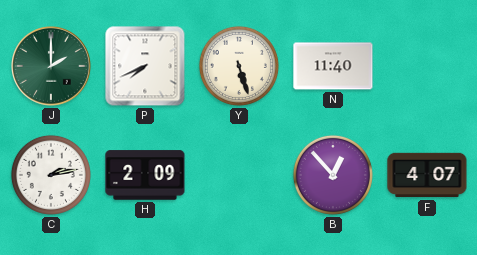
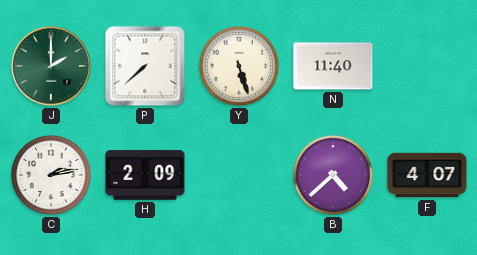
P: 7:41 -> 7:38
B: 12:53 -> 4:38
